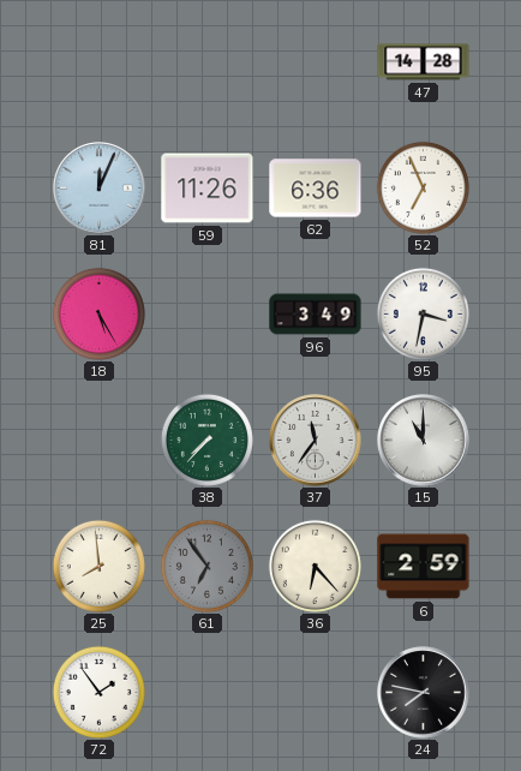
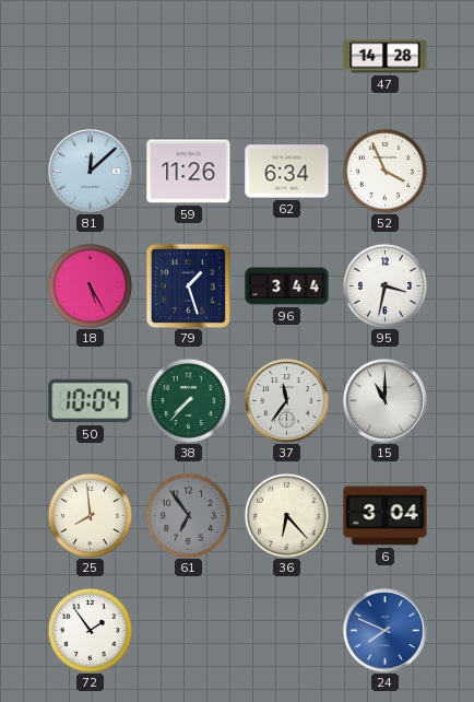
81: 12:04 -> 12:08
62: 6:36 -> 6:34
52: 6:56 -> 3:56
79: none -> 1:27
96: 3:49 -> 3:44
50: none -> 10:04
6: 2:59 -> 3:04
24: 7:47 -> 7:49
24 dial: black -> blue
